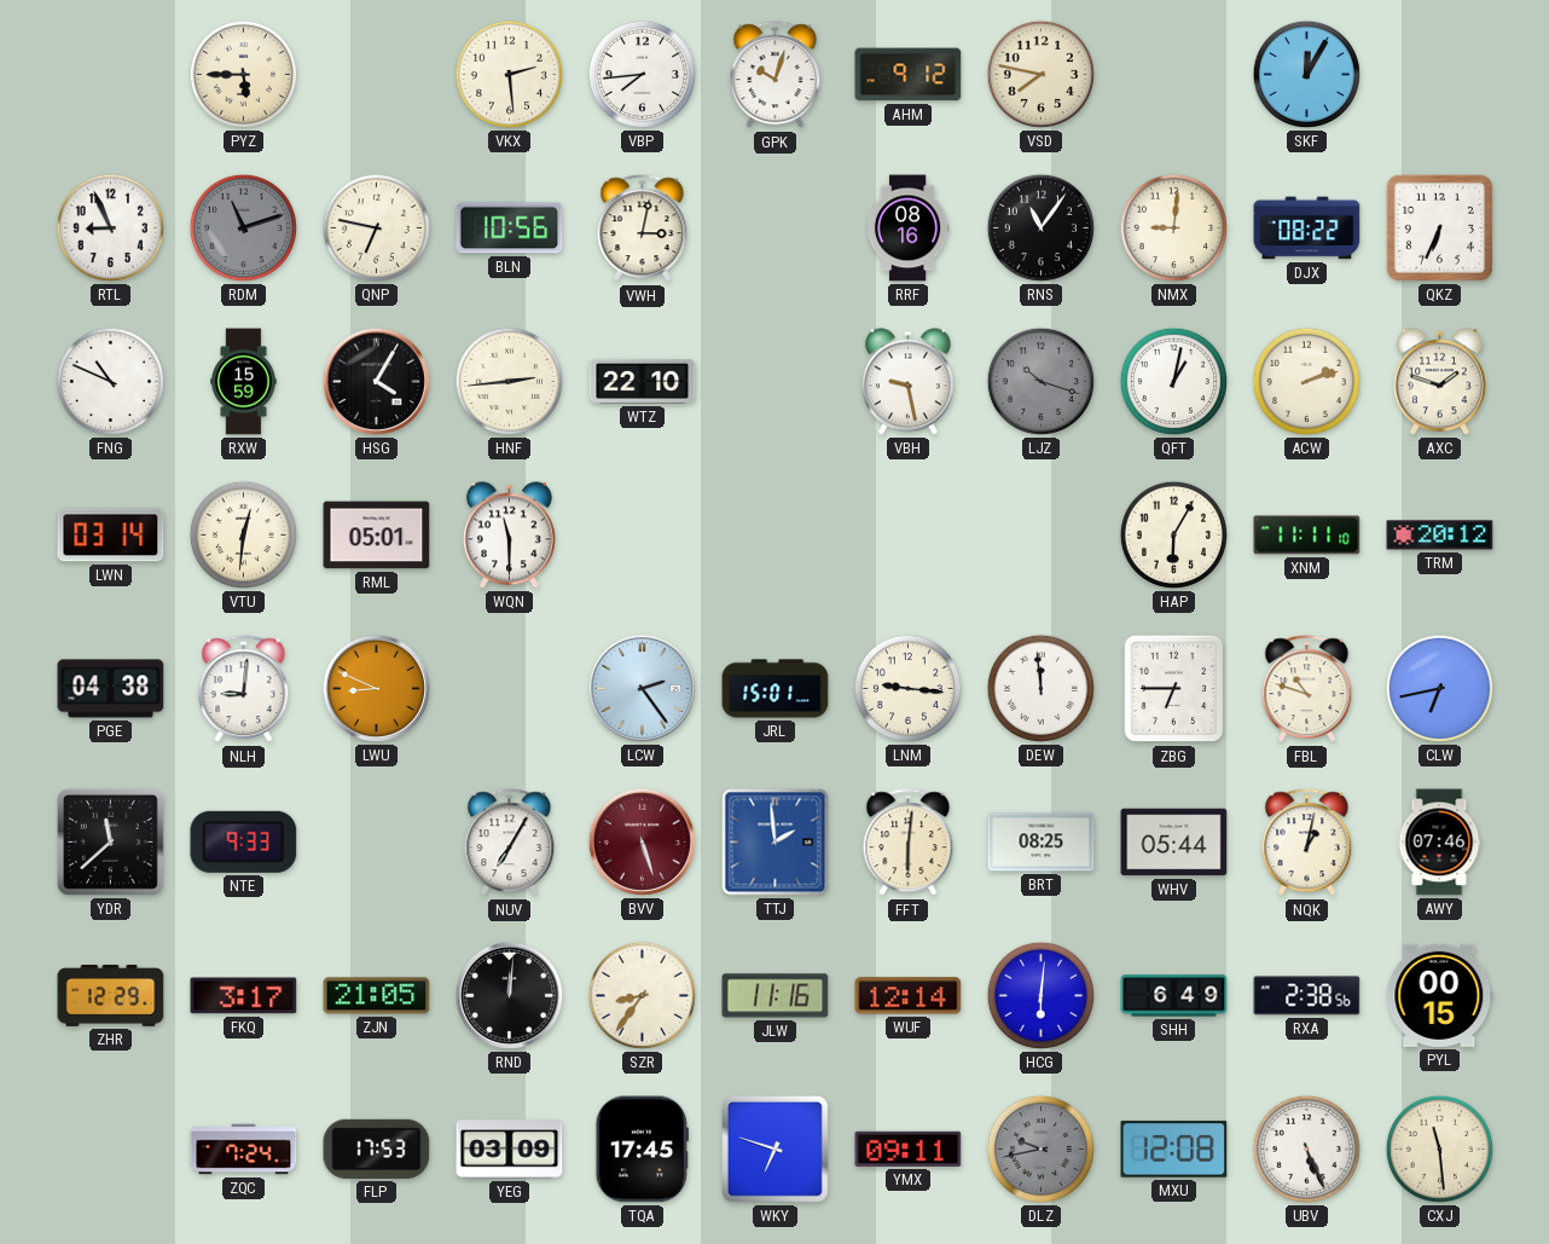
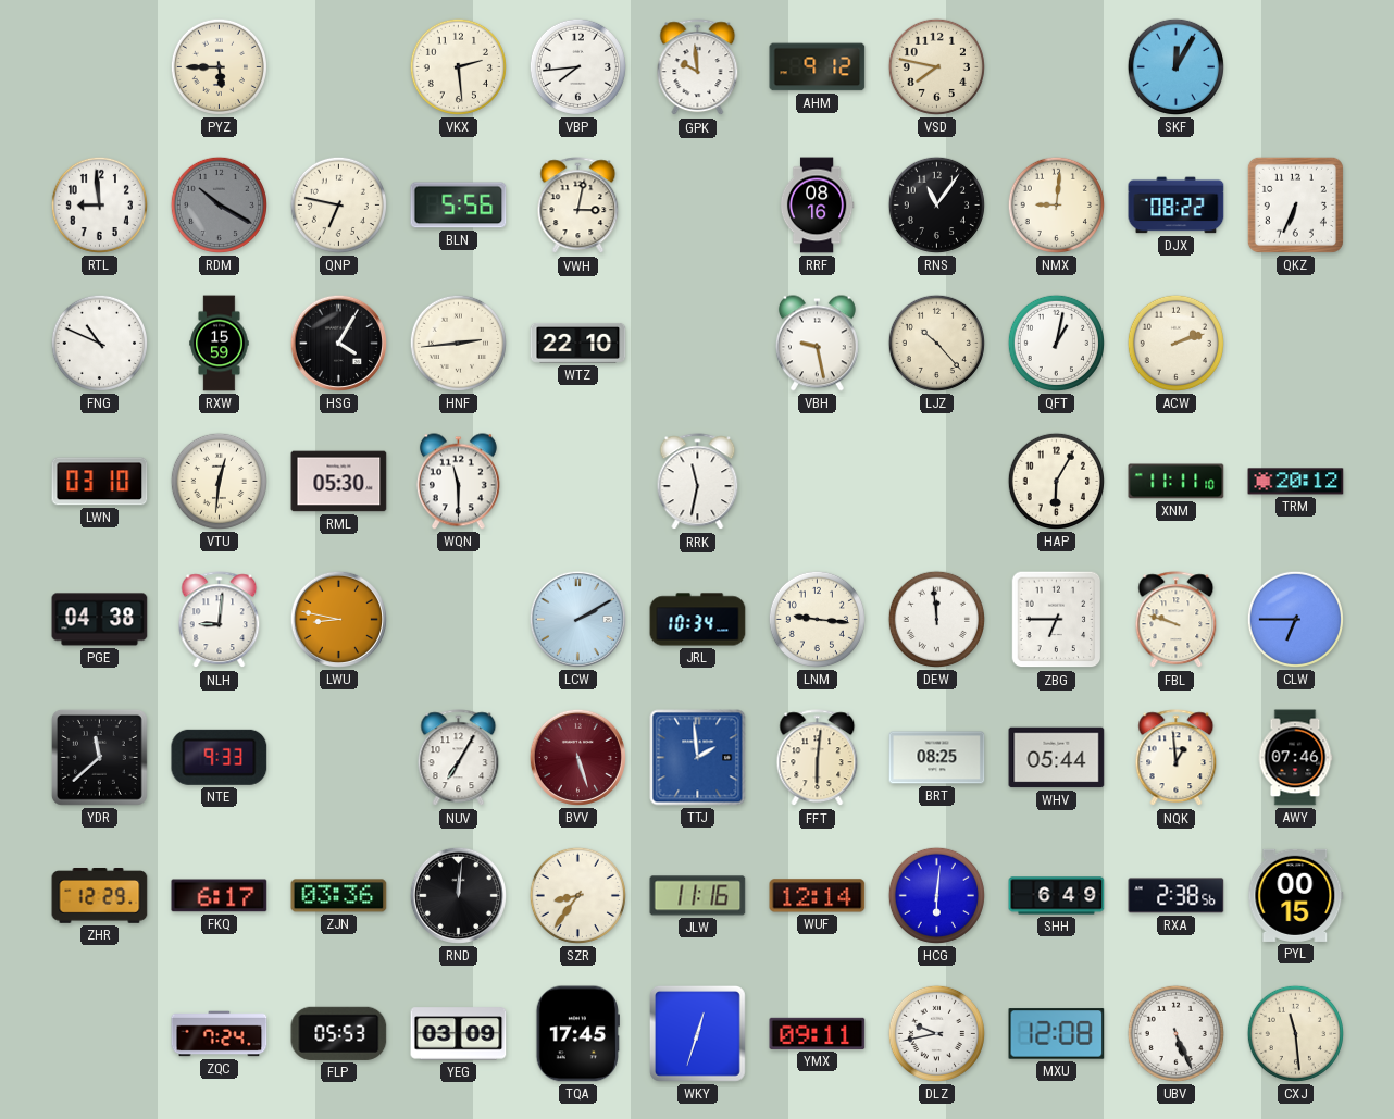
GPK: 10:03 -> 9:59
RTL: 8:56 -> 8:59
RDM: 11:12 -> 10:20
BLN: 10:56 -> 5:56
LJZ: 10:18 -> 10:23
LJZ dial: grey -> cream
AXC: 1:48 -> none
LWN: 03:14 -> 03:10
RML: 05:01 -> 05:30
RRK: none -> 11:32
LWU: 8:49 -> 8:47
LCW: 2:24 -> 2:10
JRL: 15:01 -> 10:34
FBL: 10:48 -> 9:48
CLW: 6:43 -> 6:45
NQK: 1:02 -> 12:59
FKQ: 3:17 -> 6:17
ZJN: 21:05 -> 03:36
FLP: 17:53 -> 05:53
WKY: 6:48 -> 12:33
DLZ dial: grey -> white
